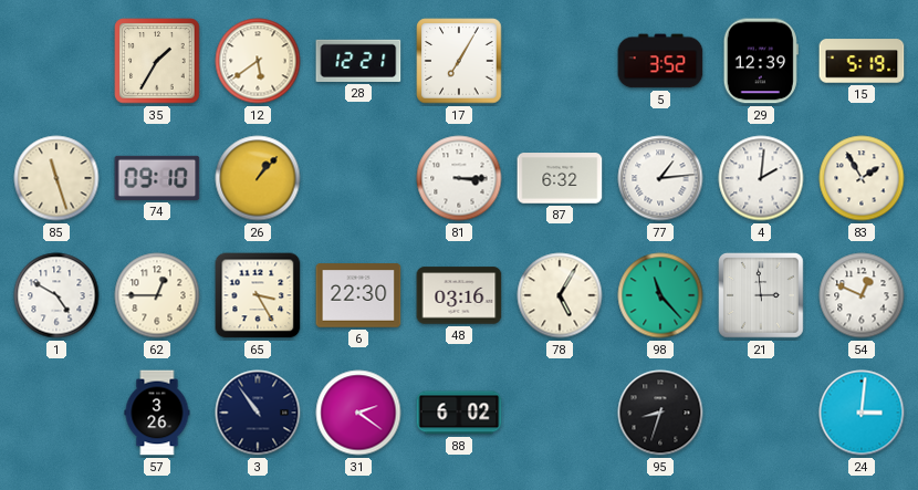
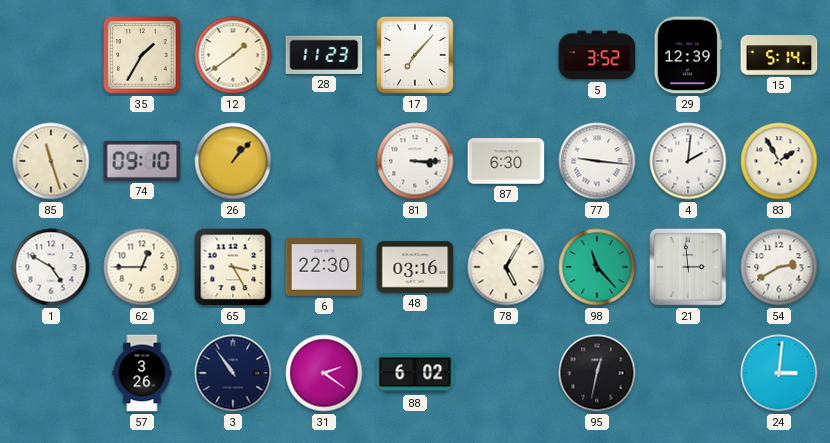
12: 5:39 -> 1:39
28: 12:21 -> 11:23
17: 7:05 -> 7:07
15: 5:19 -> 5:14
87: 6:32 -> 6:30
77: 1:14 -> 9:16
54: 12:49 -> 2:40
95: 8:33 -> 12:32
